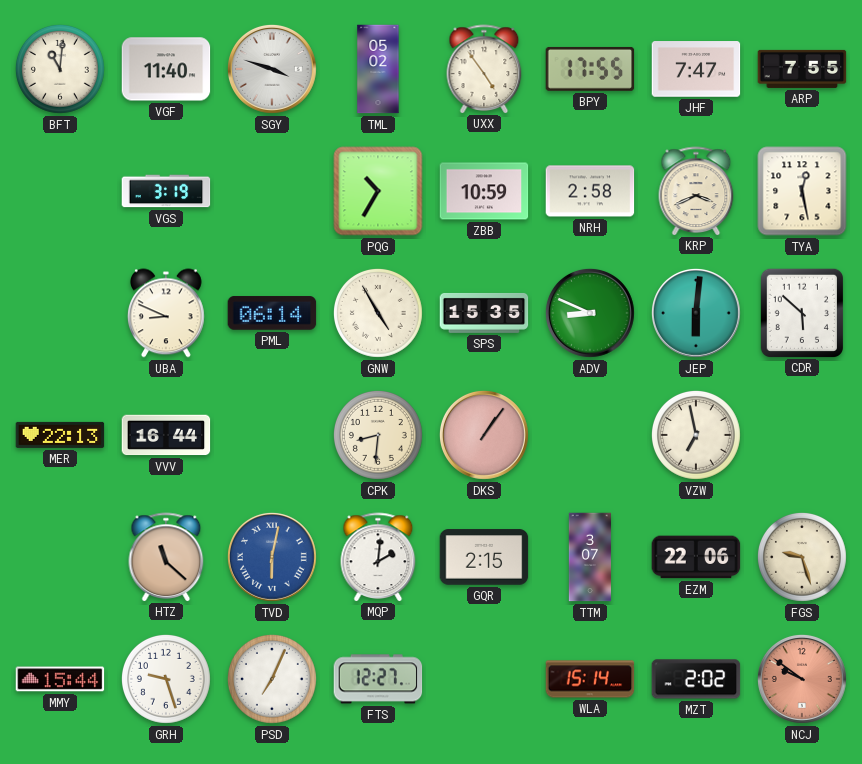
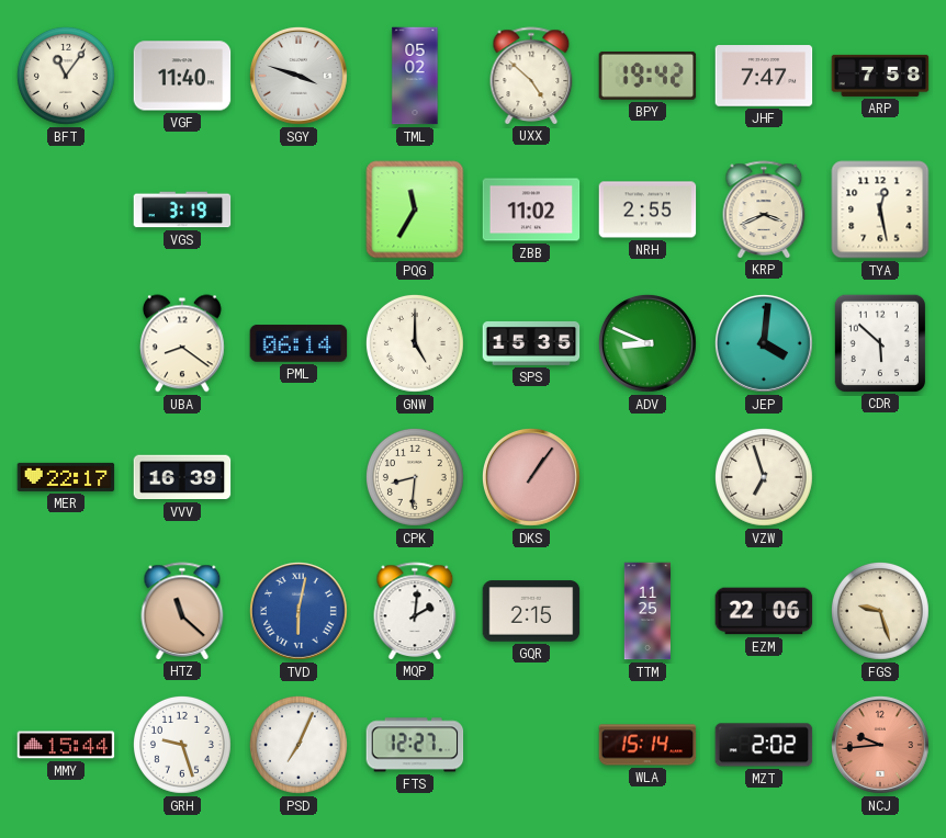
BFT: 11:01 -> 11:06
UXX: 4:54 -> 4:52
BPY: 17:55 -> 19:42
ARP: 7:55 -> 7:58
PQG: 10:35 -> 11:35
ZBB: 10:59 -> 11:02
NRH: 2:58 -> 2:55
UBA: 8:49 -> 8:21
GNW: 4:55 -> 5:00
JEP: 6:01 -> 4:01
MER: 22:13 -> 22:17
VVV: 16:44 -> 16:39
VZW: 6:58 -> 6:57
TTM: 3:07 -> 11:25
NCJ: 9:51 -> 9:44
